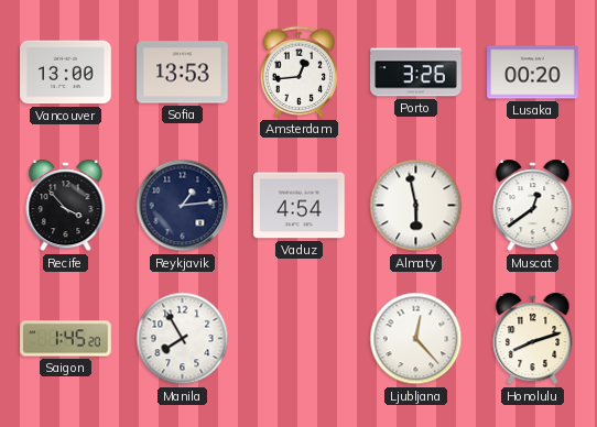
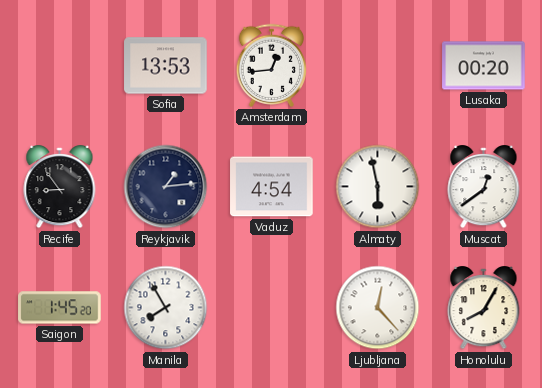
Vancouver: 13:00 -> none
Porto: 3:26 -> none
Recife: 3:53 -> 8:54
Honolulu: 8:12 -> 8:05
